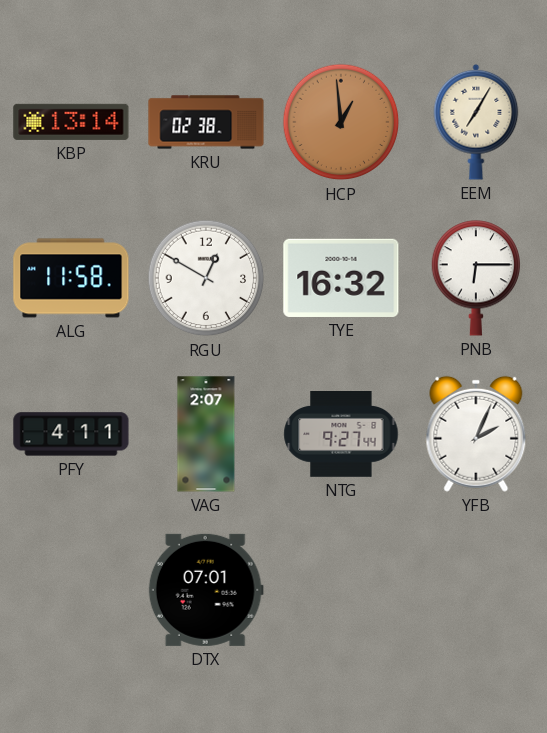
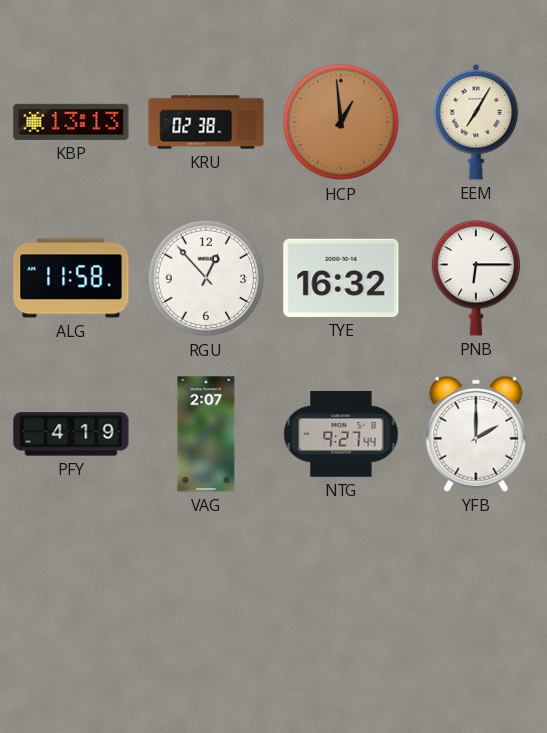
KBP: 13:14 -> 13:13
RGU: 12:50 -> 12:53
PFY: 4:11 -> 4:19
YFB: 2:04 -> 2:00
DTX: 07:01 -> none
